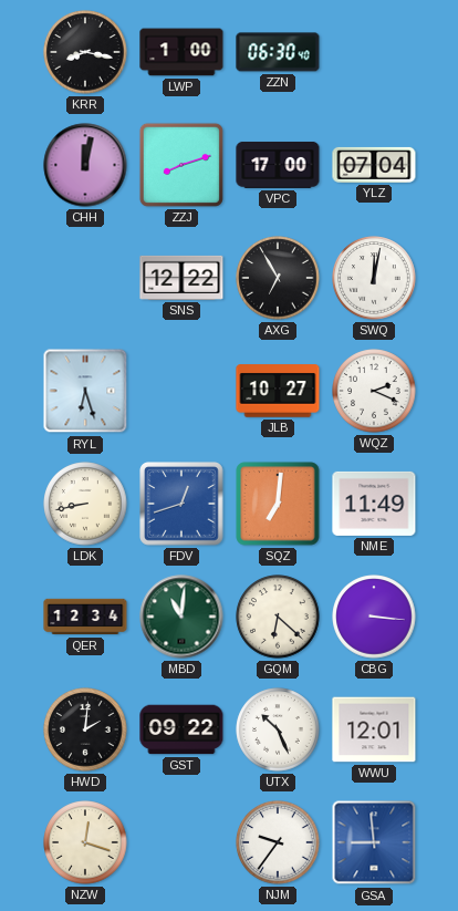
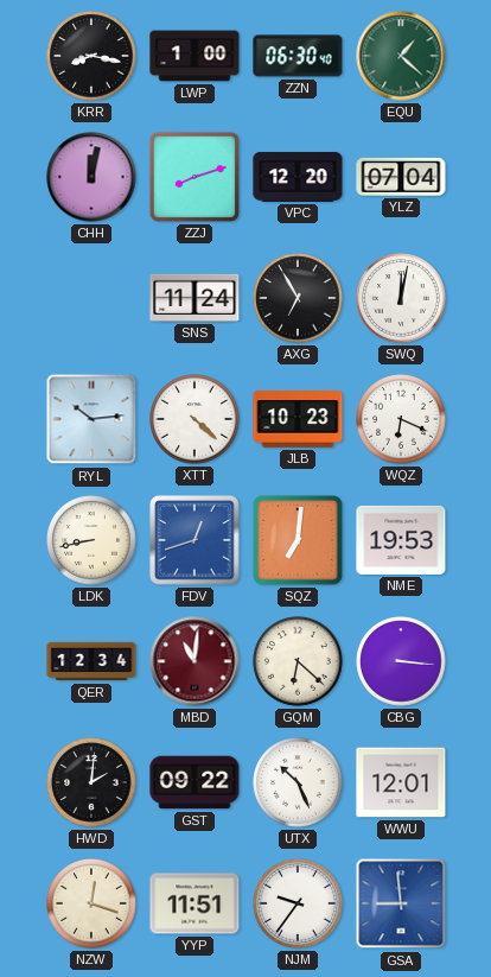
EQU: none -> 1:22
VPC: 17:00 -> 12:20
SNS: 12:22 -> 11:24
RYL: 6:27 -> 10:14
XTT: none -> 4:22
JLB: 10:27 -> 10:23
WQZ: 2:19 -> 6:19
NME: 11:49 -> 19:53
MBD dial: green -> burgundy
YYP: none -> 11:51
